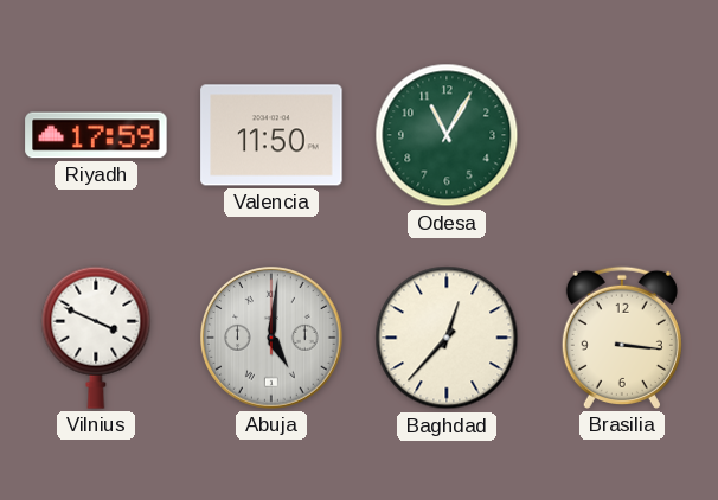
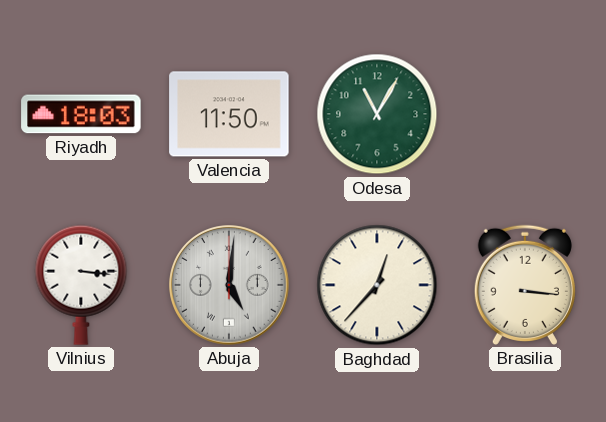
Riyadh: 17:59 -> 18:03
Vilnius: 3:49 -> 3:16
